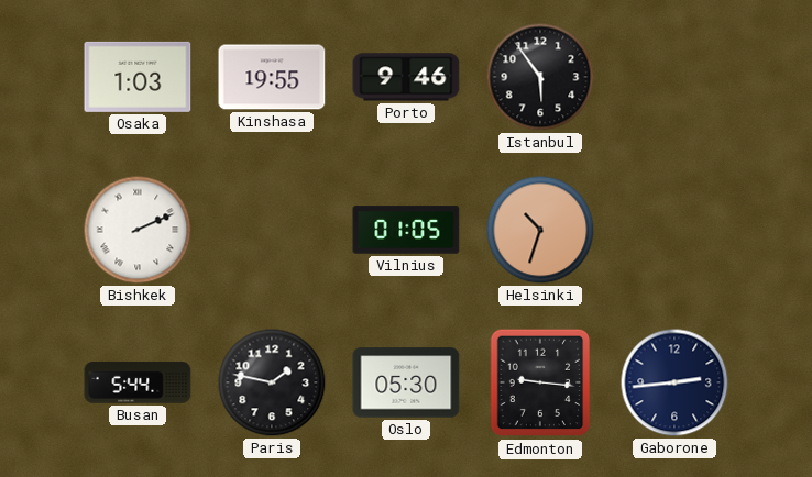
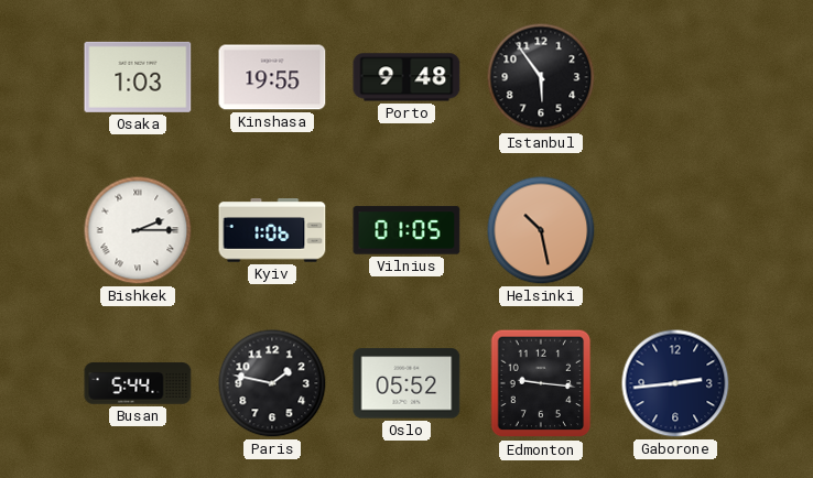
Porto: 9:46 -> 9:48
Bishkek: 2:11 -> 2:15
Kyiv: none -> 1:06
Helsinki: 10:33 -> 10:28
Oslo: 05:30 -> 05:52
